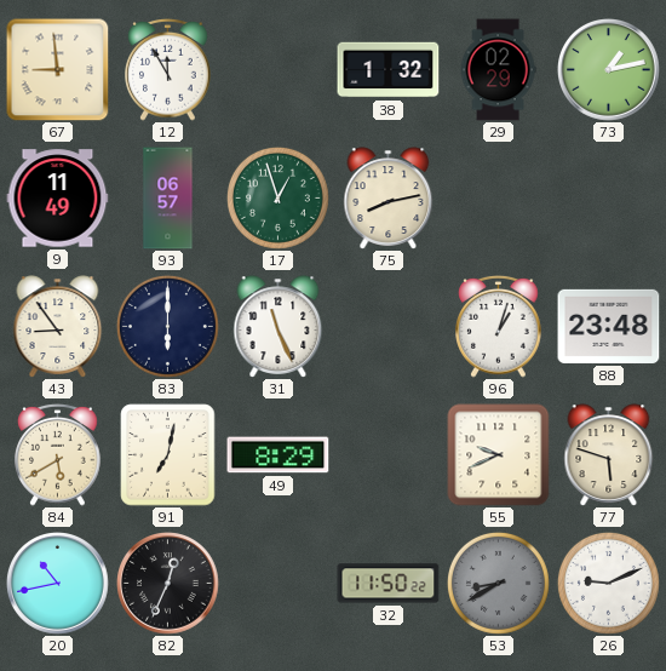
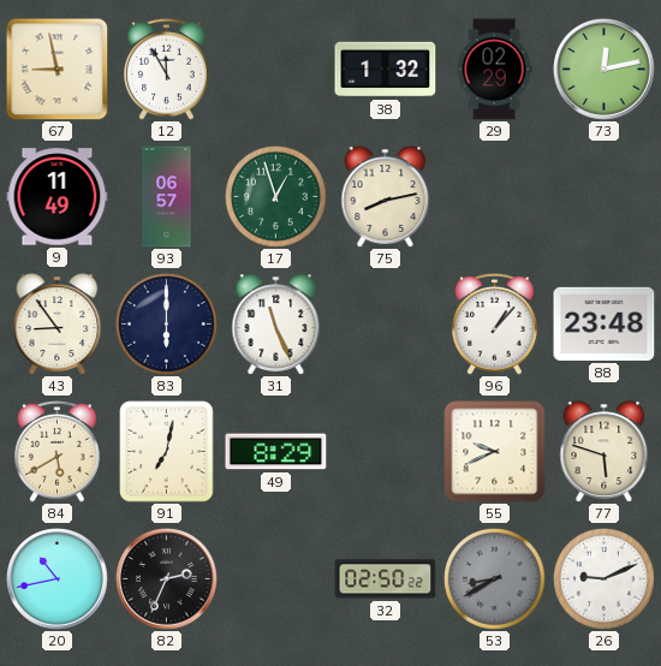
67: 8:59 -> 8:58
73: 1:13 -> 12:13
96: 1:03 -> 1:07
82: 12:34 -> 2:34
32: 11:50 -> 02:50
